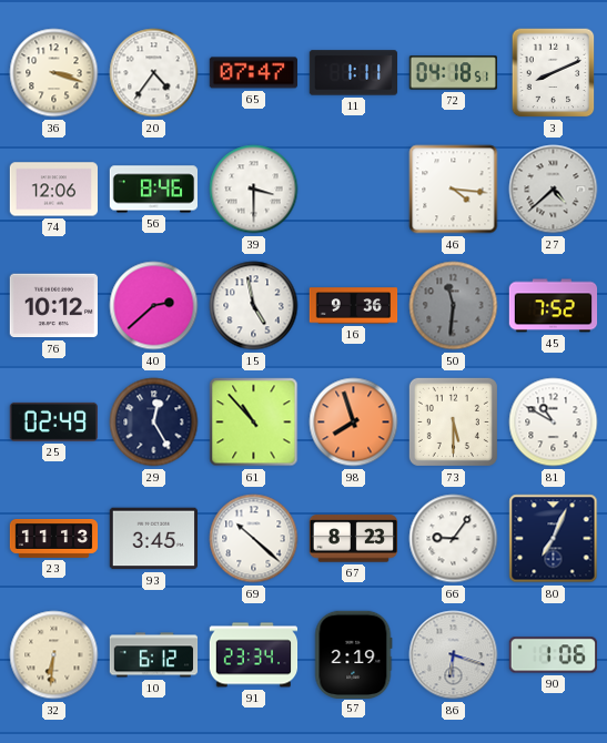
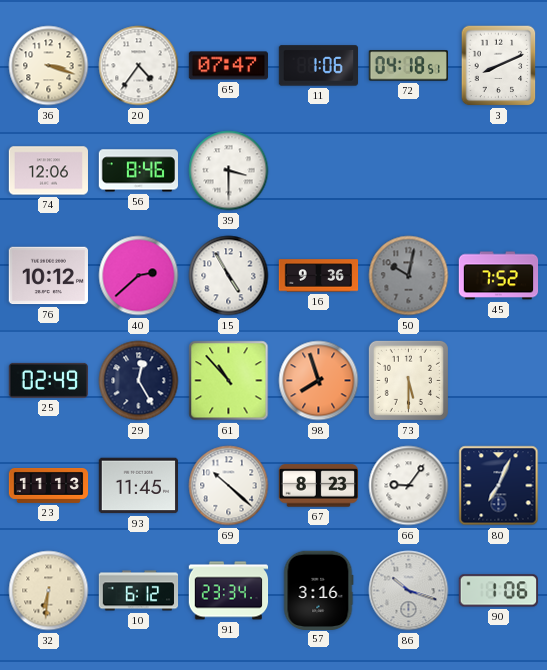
11: 1:11 -> 1:06
46: 4:16 -> none
27: 4:38 -> none
15: 4:58 -> 4:55
50: 11:31 -> 10:02
81: 10:50 -> none
93: 3:45 -> 11:45
57: 2:19 -> 3:16
86: 6:18 -> 10:18
